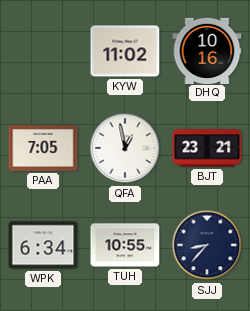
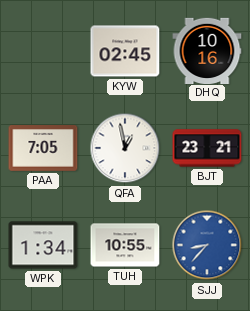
KYW: 11:02 -> 02:45
WPK: 6:34 -> 1:34
SJJ dial: navy -> blue
